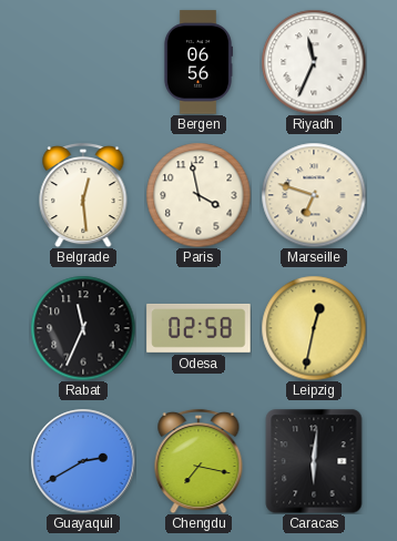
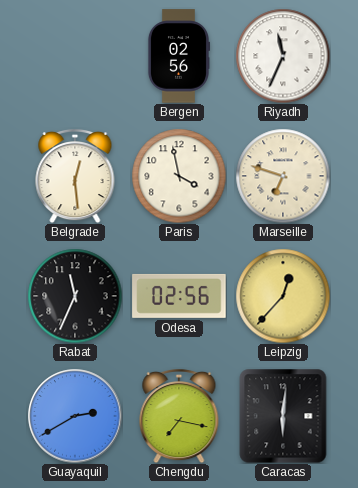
Bergen: 06:56 -> 02:56
Odesa: 02:58 -> 02:56
Leipzig: 12:32 -> 12:37
